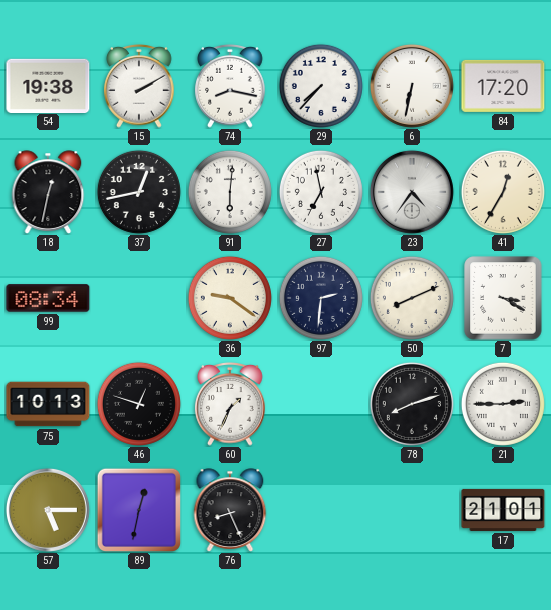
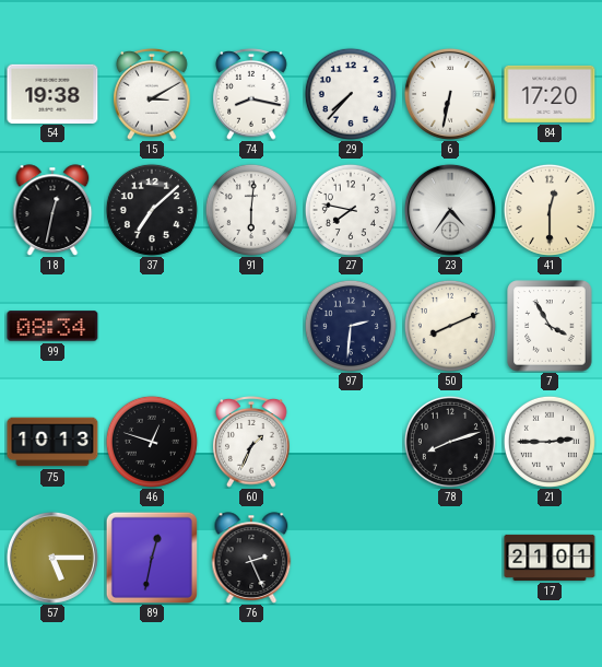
15: 2:10 -> 3:10
37: 12:43 -> 7:08
27: 6:58 -> 7:47
41: 12:35 -> 12:30
36: 9:21 -> none
7: 3:20 -> 3:55
76: 8:26 -> 2:26
